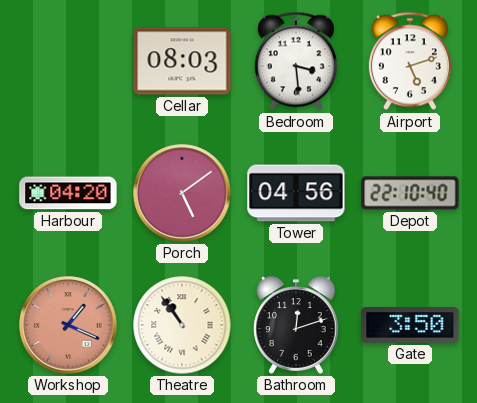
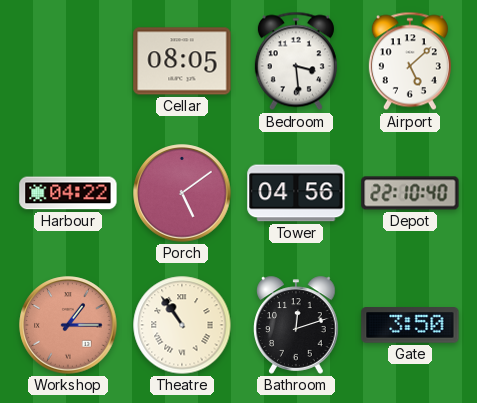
Cellar: 08:03 -> 08:05
Airport: 5:12 -> 5:08
Harbour: 04:20 -> 04:22
Workshop: 1:19 -> 1:15
